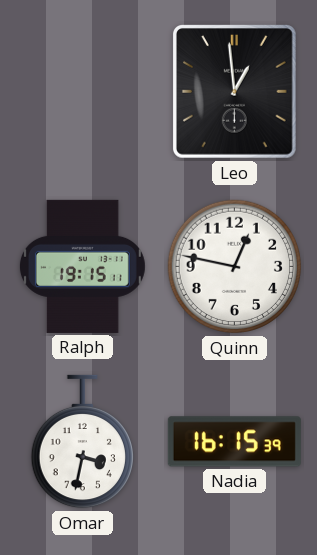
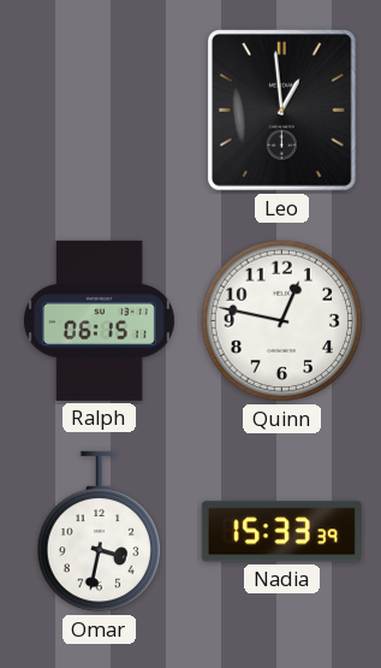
Ralph: 19:15 -> 06:15
Nadia: 16:15 -> 15:33
